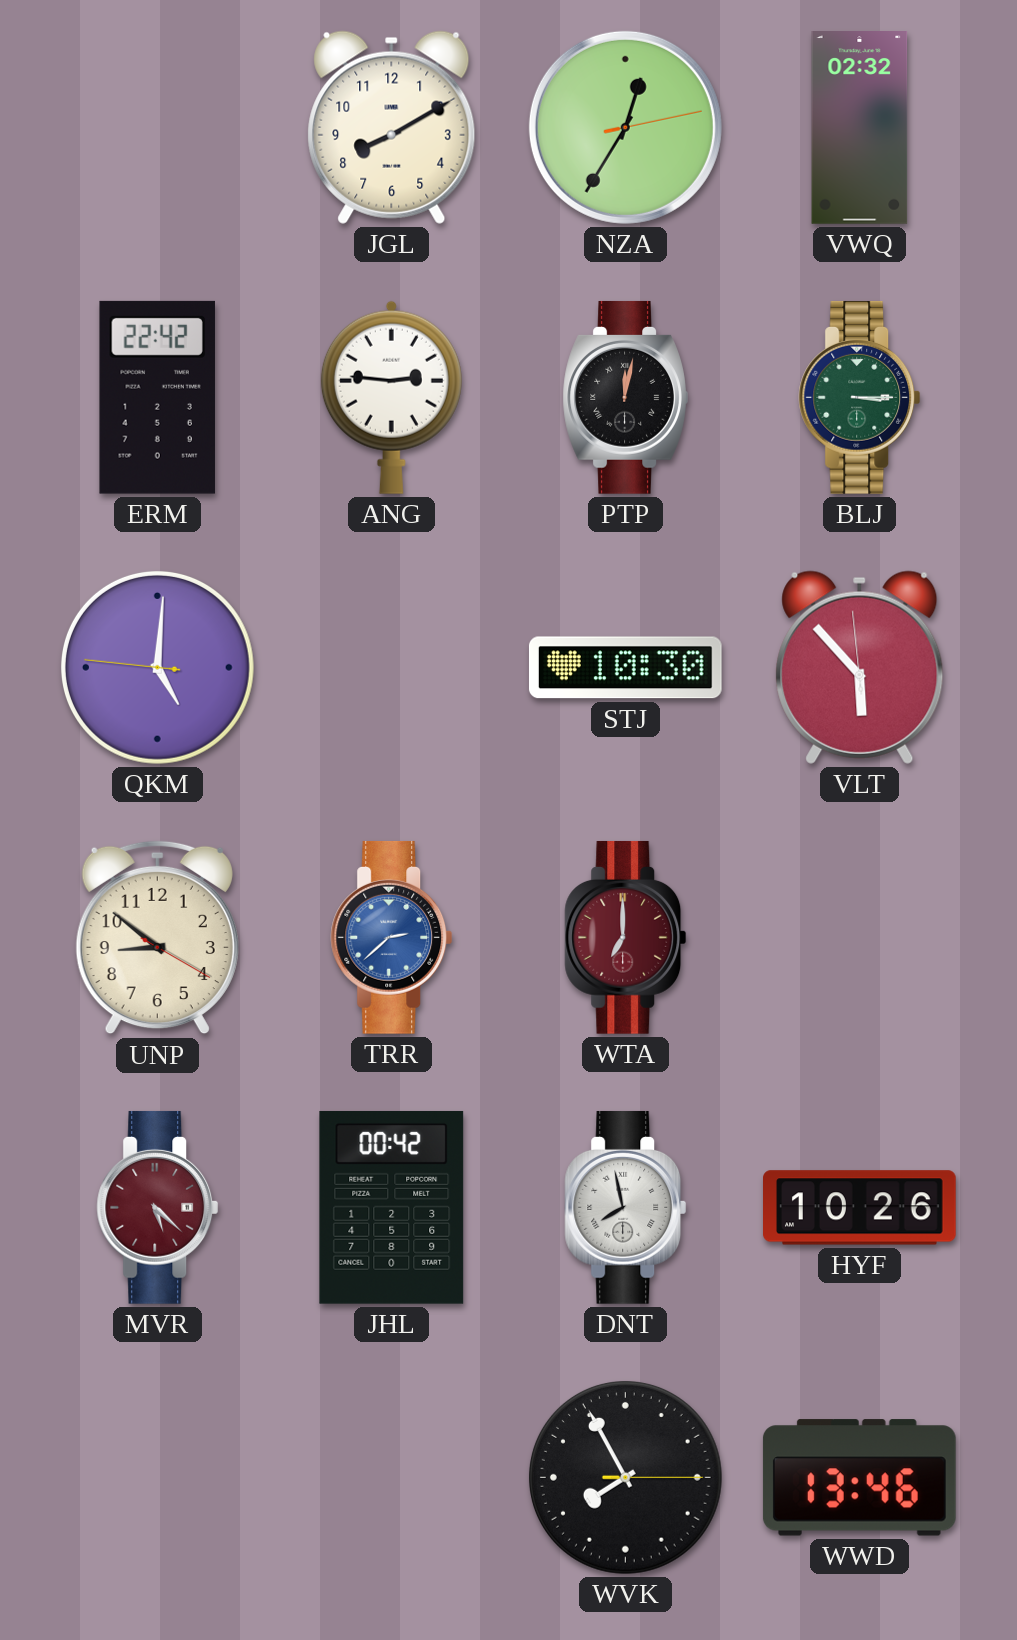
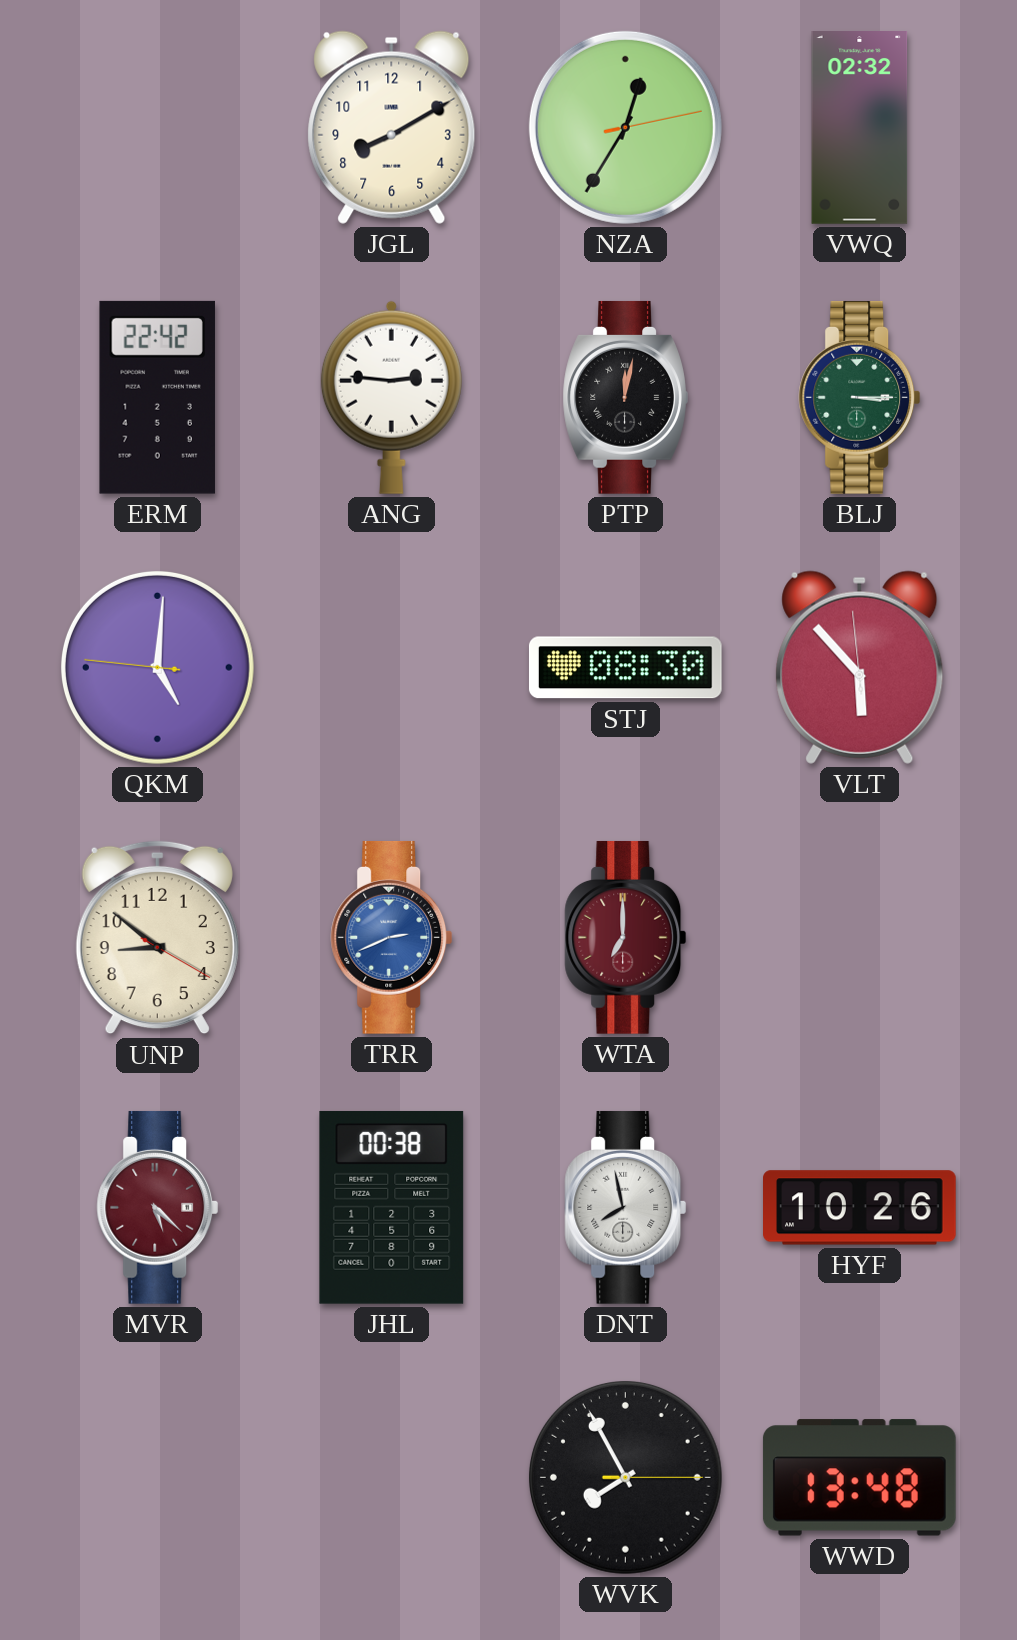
STJ: 10:30 -> 08:30
TRR: 2:38 -> 2:41
JHL: 00:42 -> 00:38
WWD: 13:46 -> 13:48
